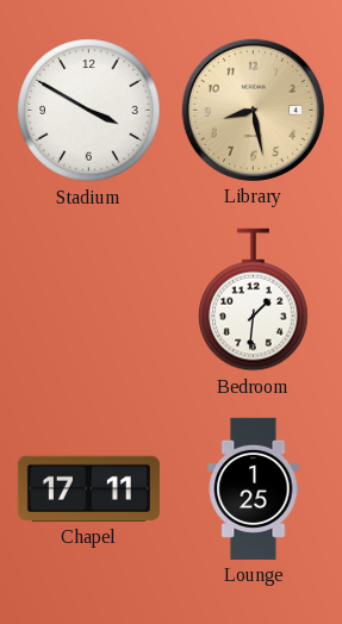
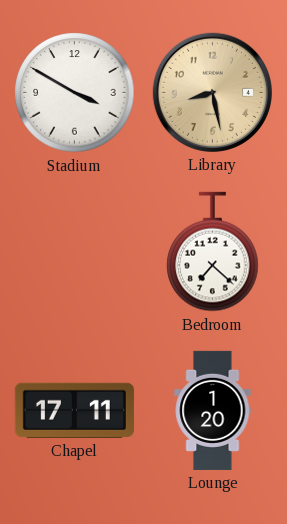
Bedroom: 1:31 -> 7:22
Lounge: 1:25 -> 1:20
